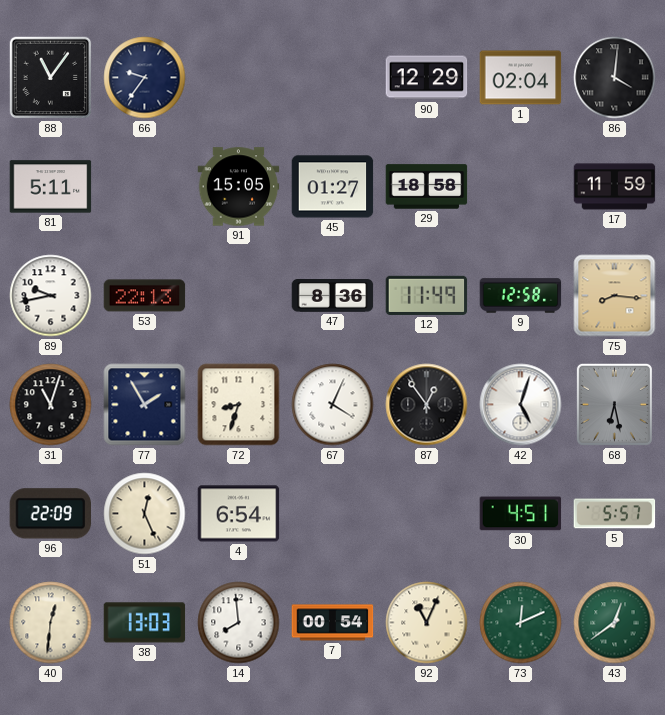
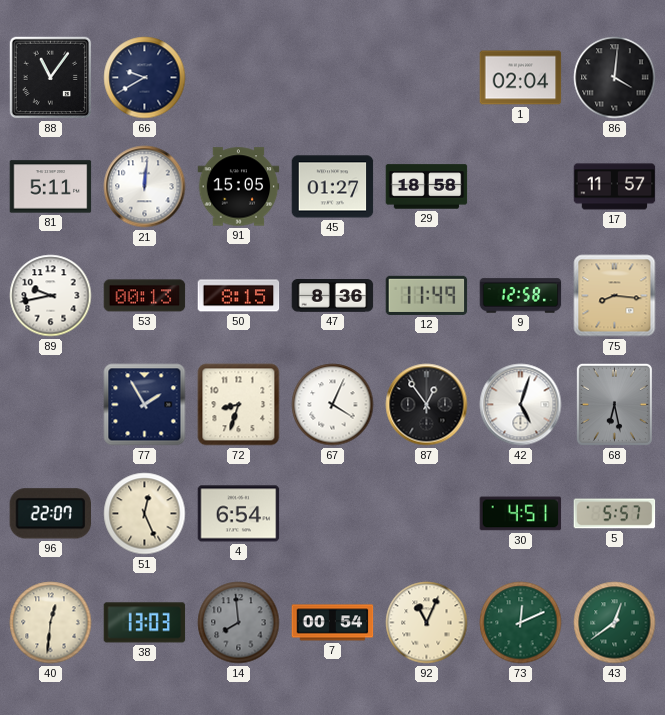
66: 9:36 -> 9:40
90: 12:29 -> none
21: none -> 12:01
17: 11:59 -> 11:57
53: 22:13 -> 00:13
50: none -> 8:15
31: 11:03 -> none
96: 22:09 -> 22:07
14 dial: white -> grey
